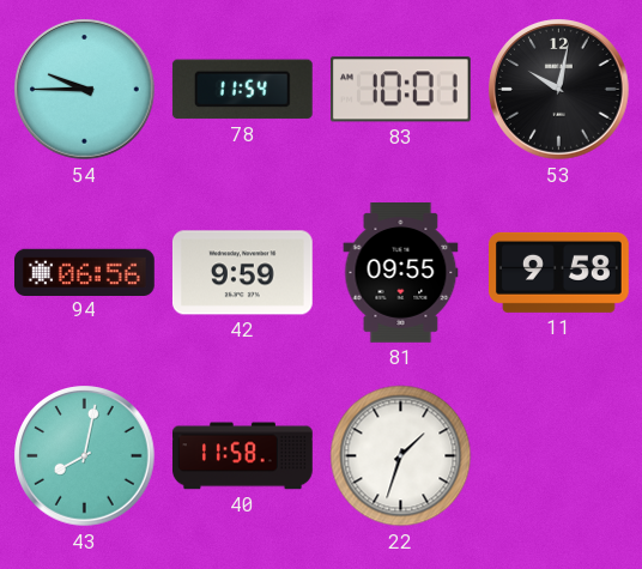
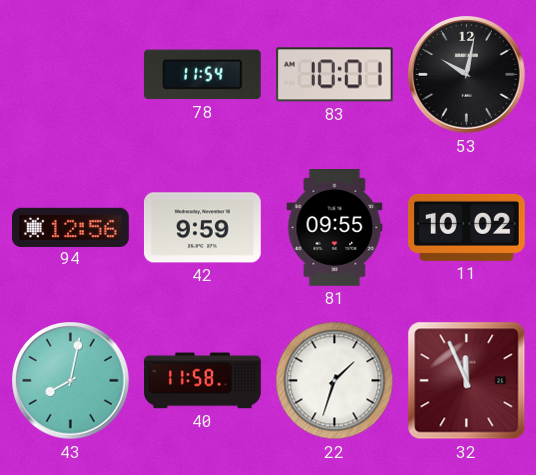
54: 9:45 -> none
94: 06:56 -> 12:56
11: 9:58 -> 10:02
32: none -> 11:56
